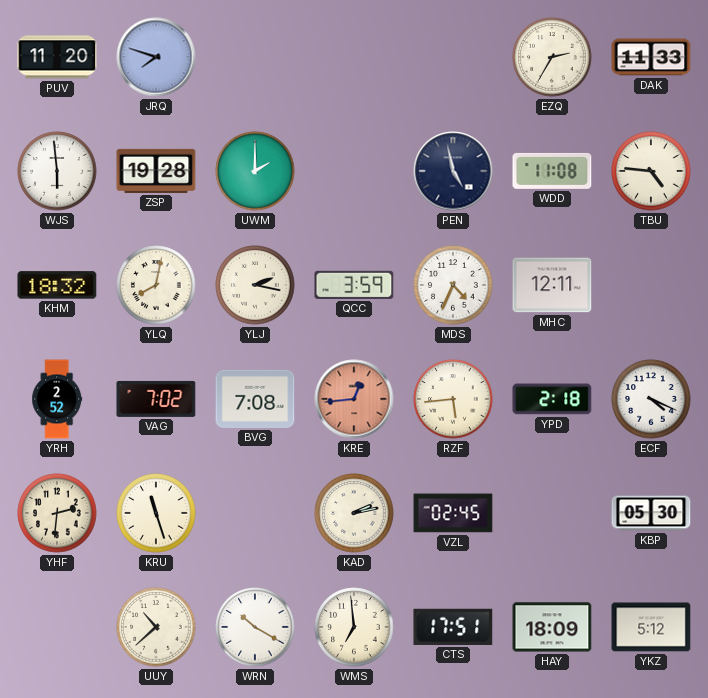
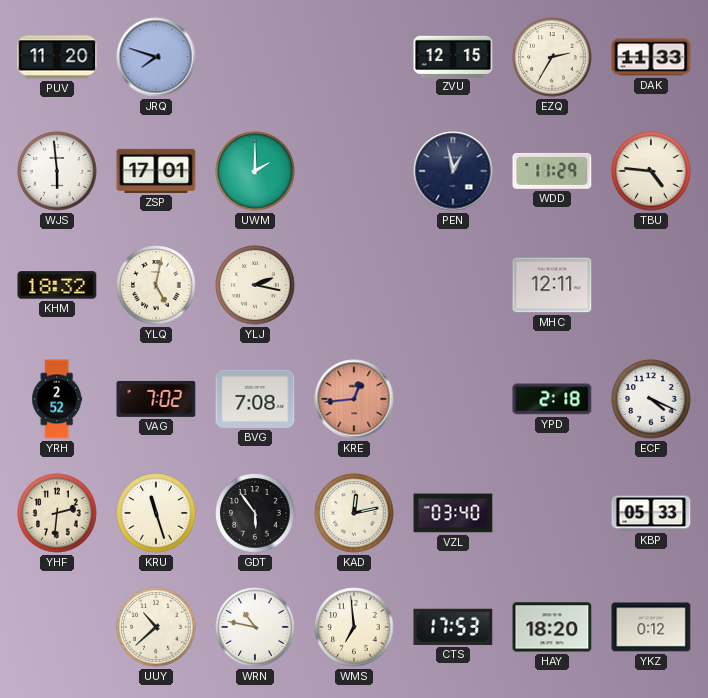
ZVU: none -> 12:15
ZSP: 19:28 -> 17:01
PEN: 4:58 -> 12:58
WDD: 11:08 -> 11:29
YLQ: 8:02 -> 5:02
QCC: 3:59 -> none
MDS: 4:34 -> none
RZF: 5:44 -> none
GDT: none -> 5:54
KAD: 2:13 -> 12:13
VZL: 02:45 -> 03:40
KBP: 05:30 -> 05:33
WRN: 10:20 -> 10:47
CTS: 17:51 -> 17:53
HAY: 18:09 -> 18:20
YKZ: 5:12 -> 0:12
